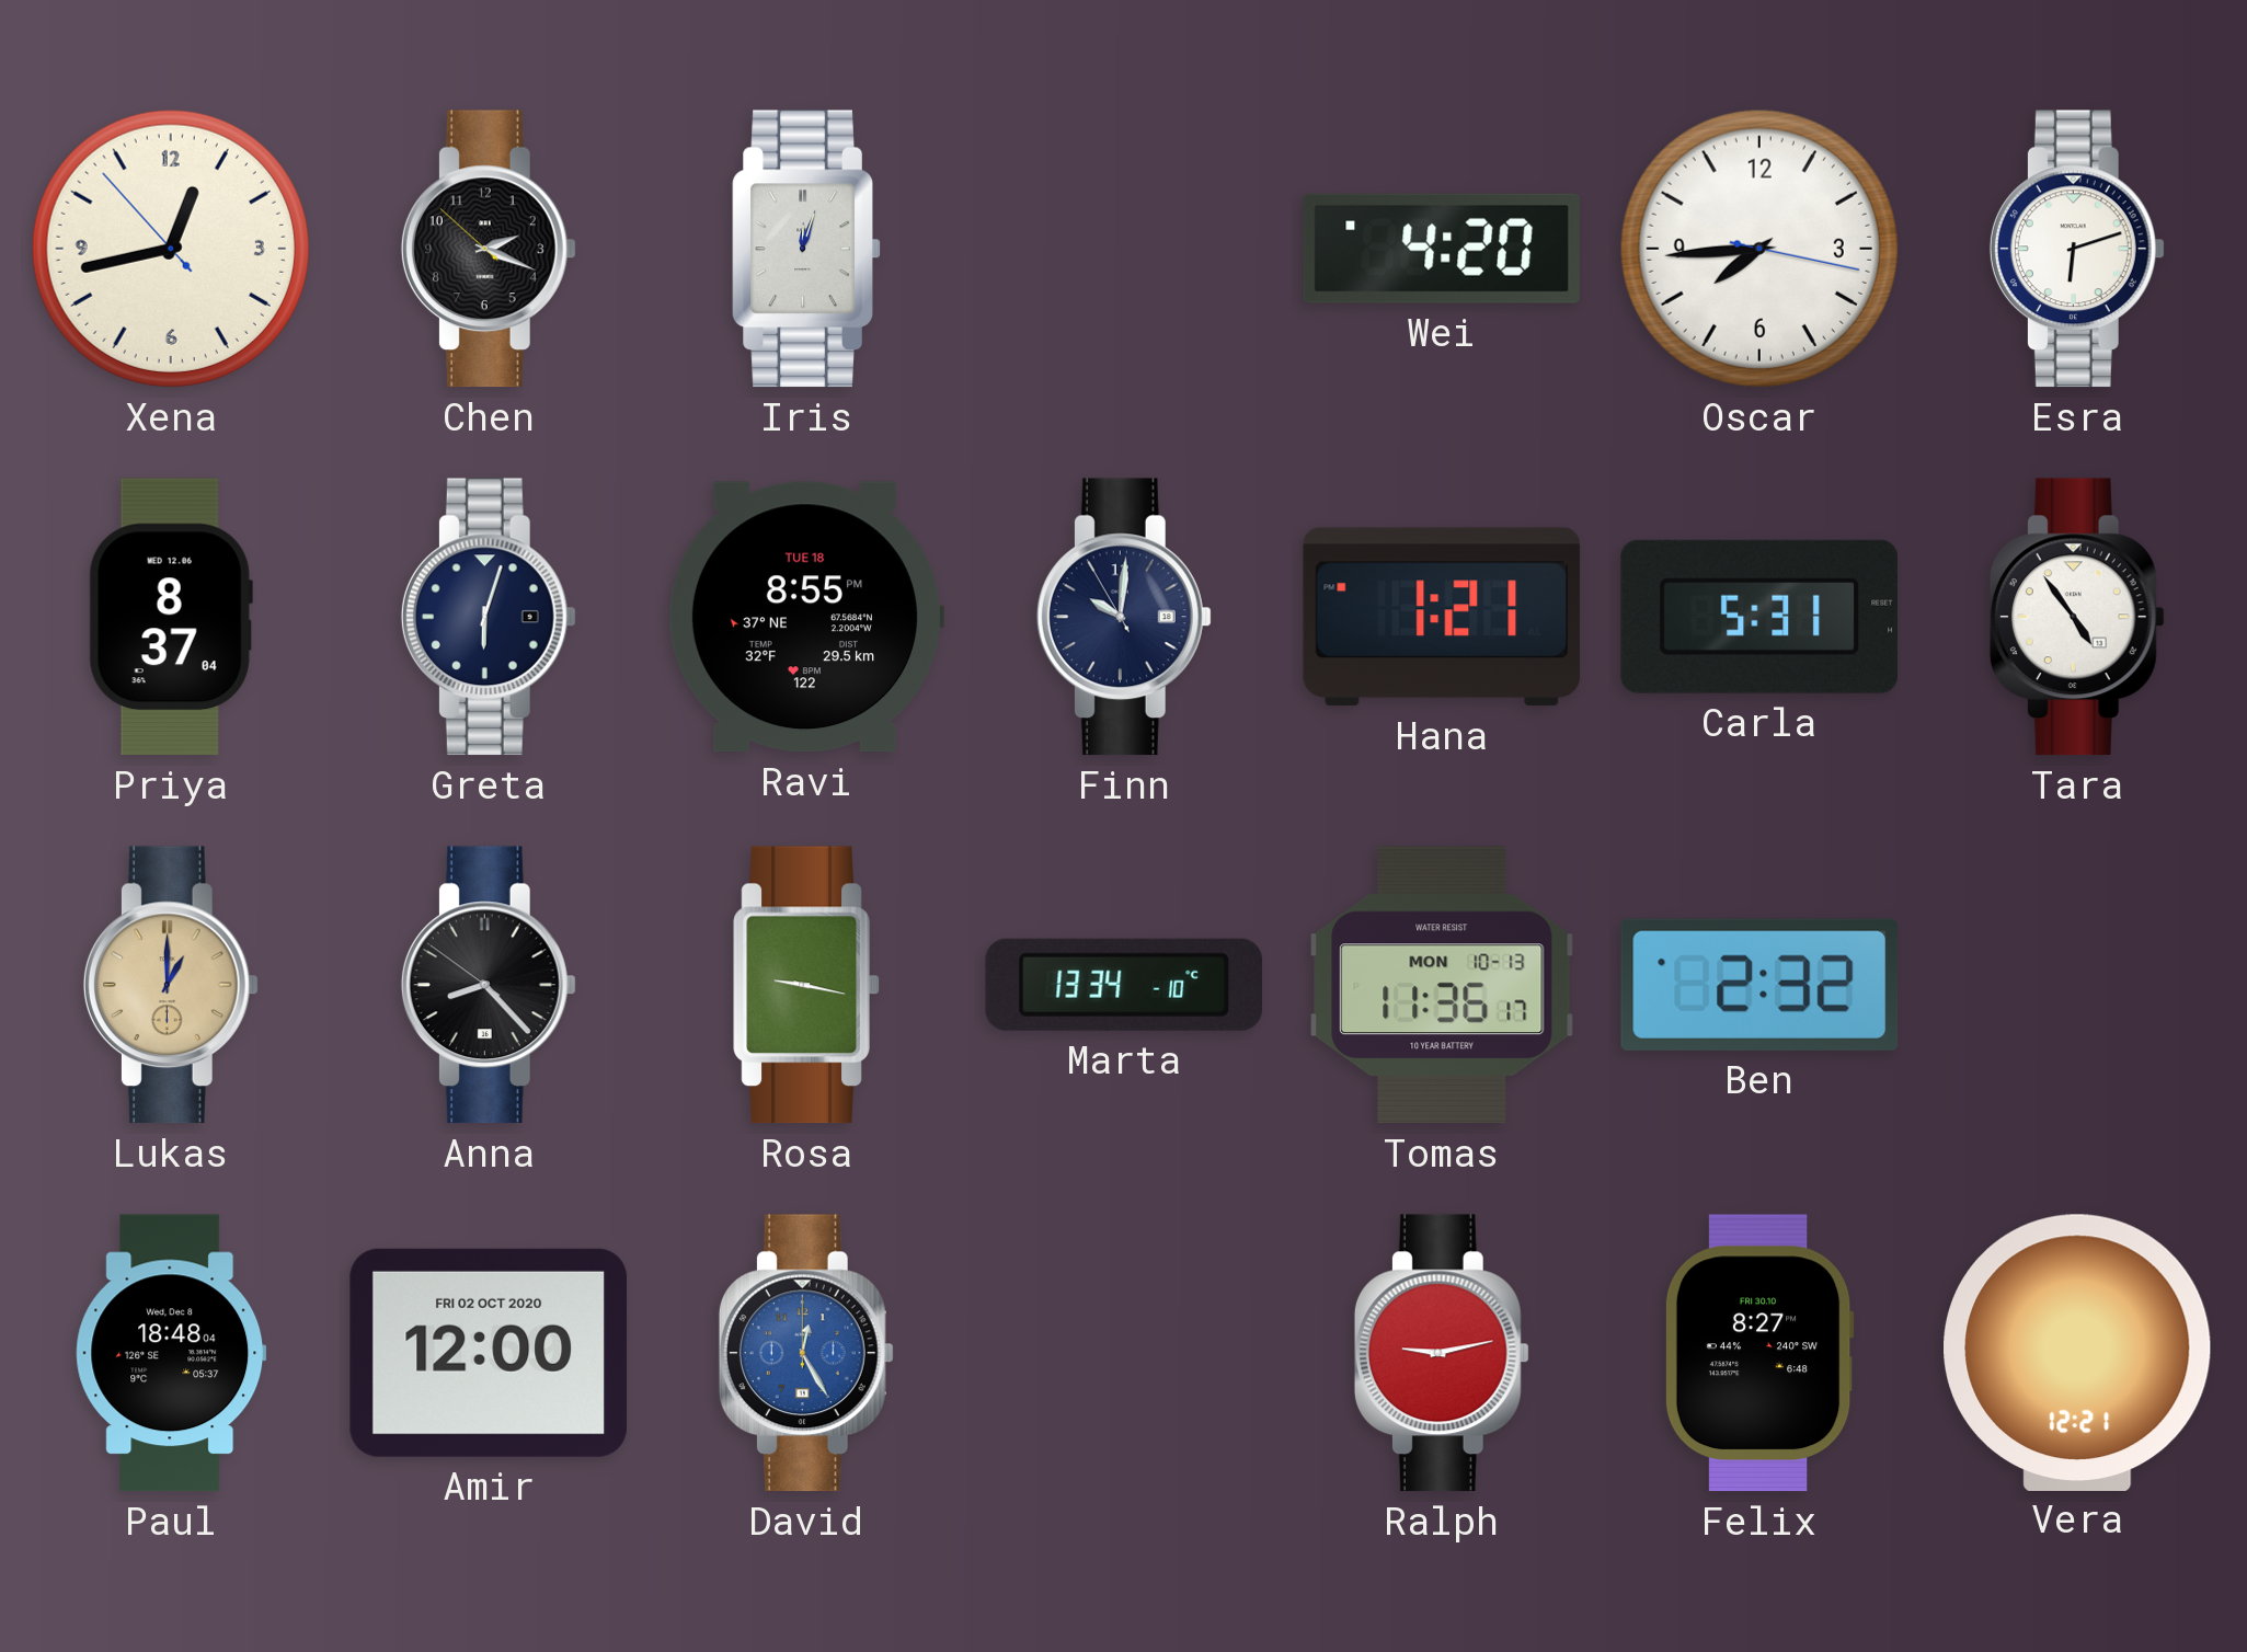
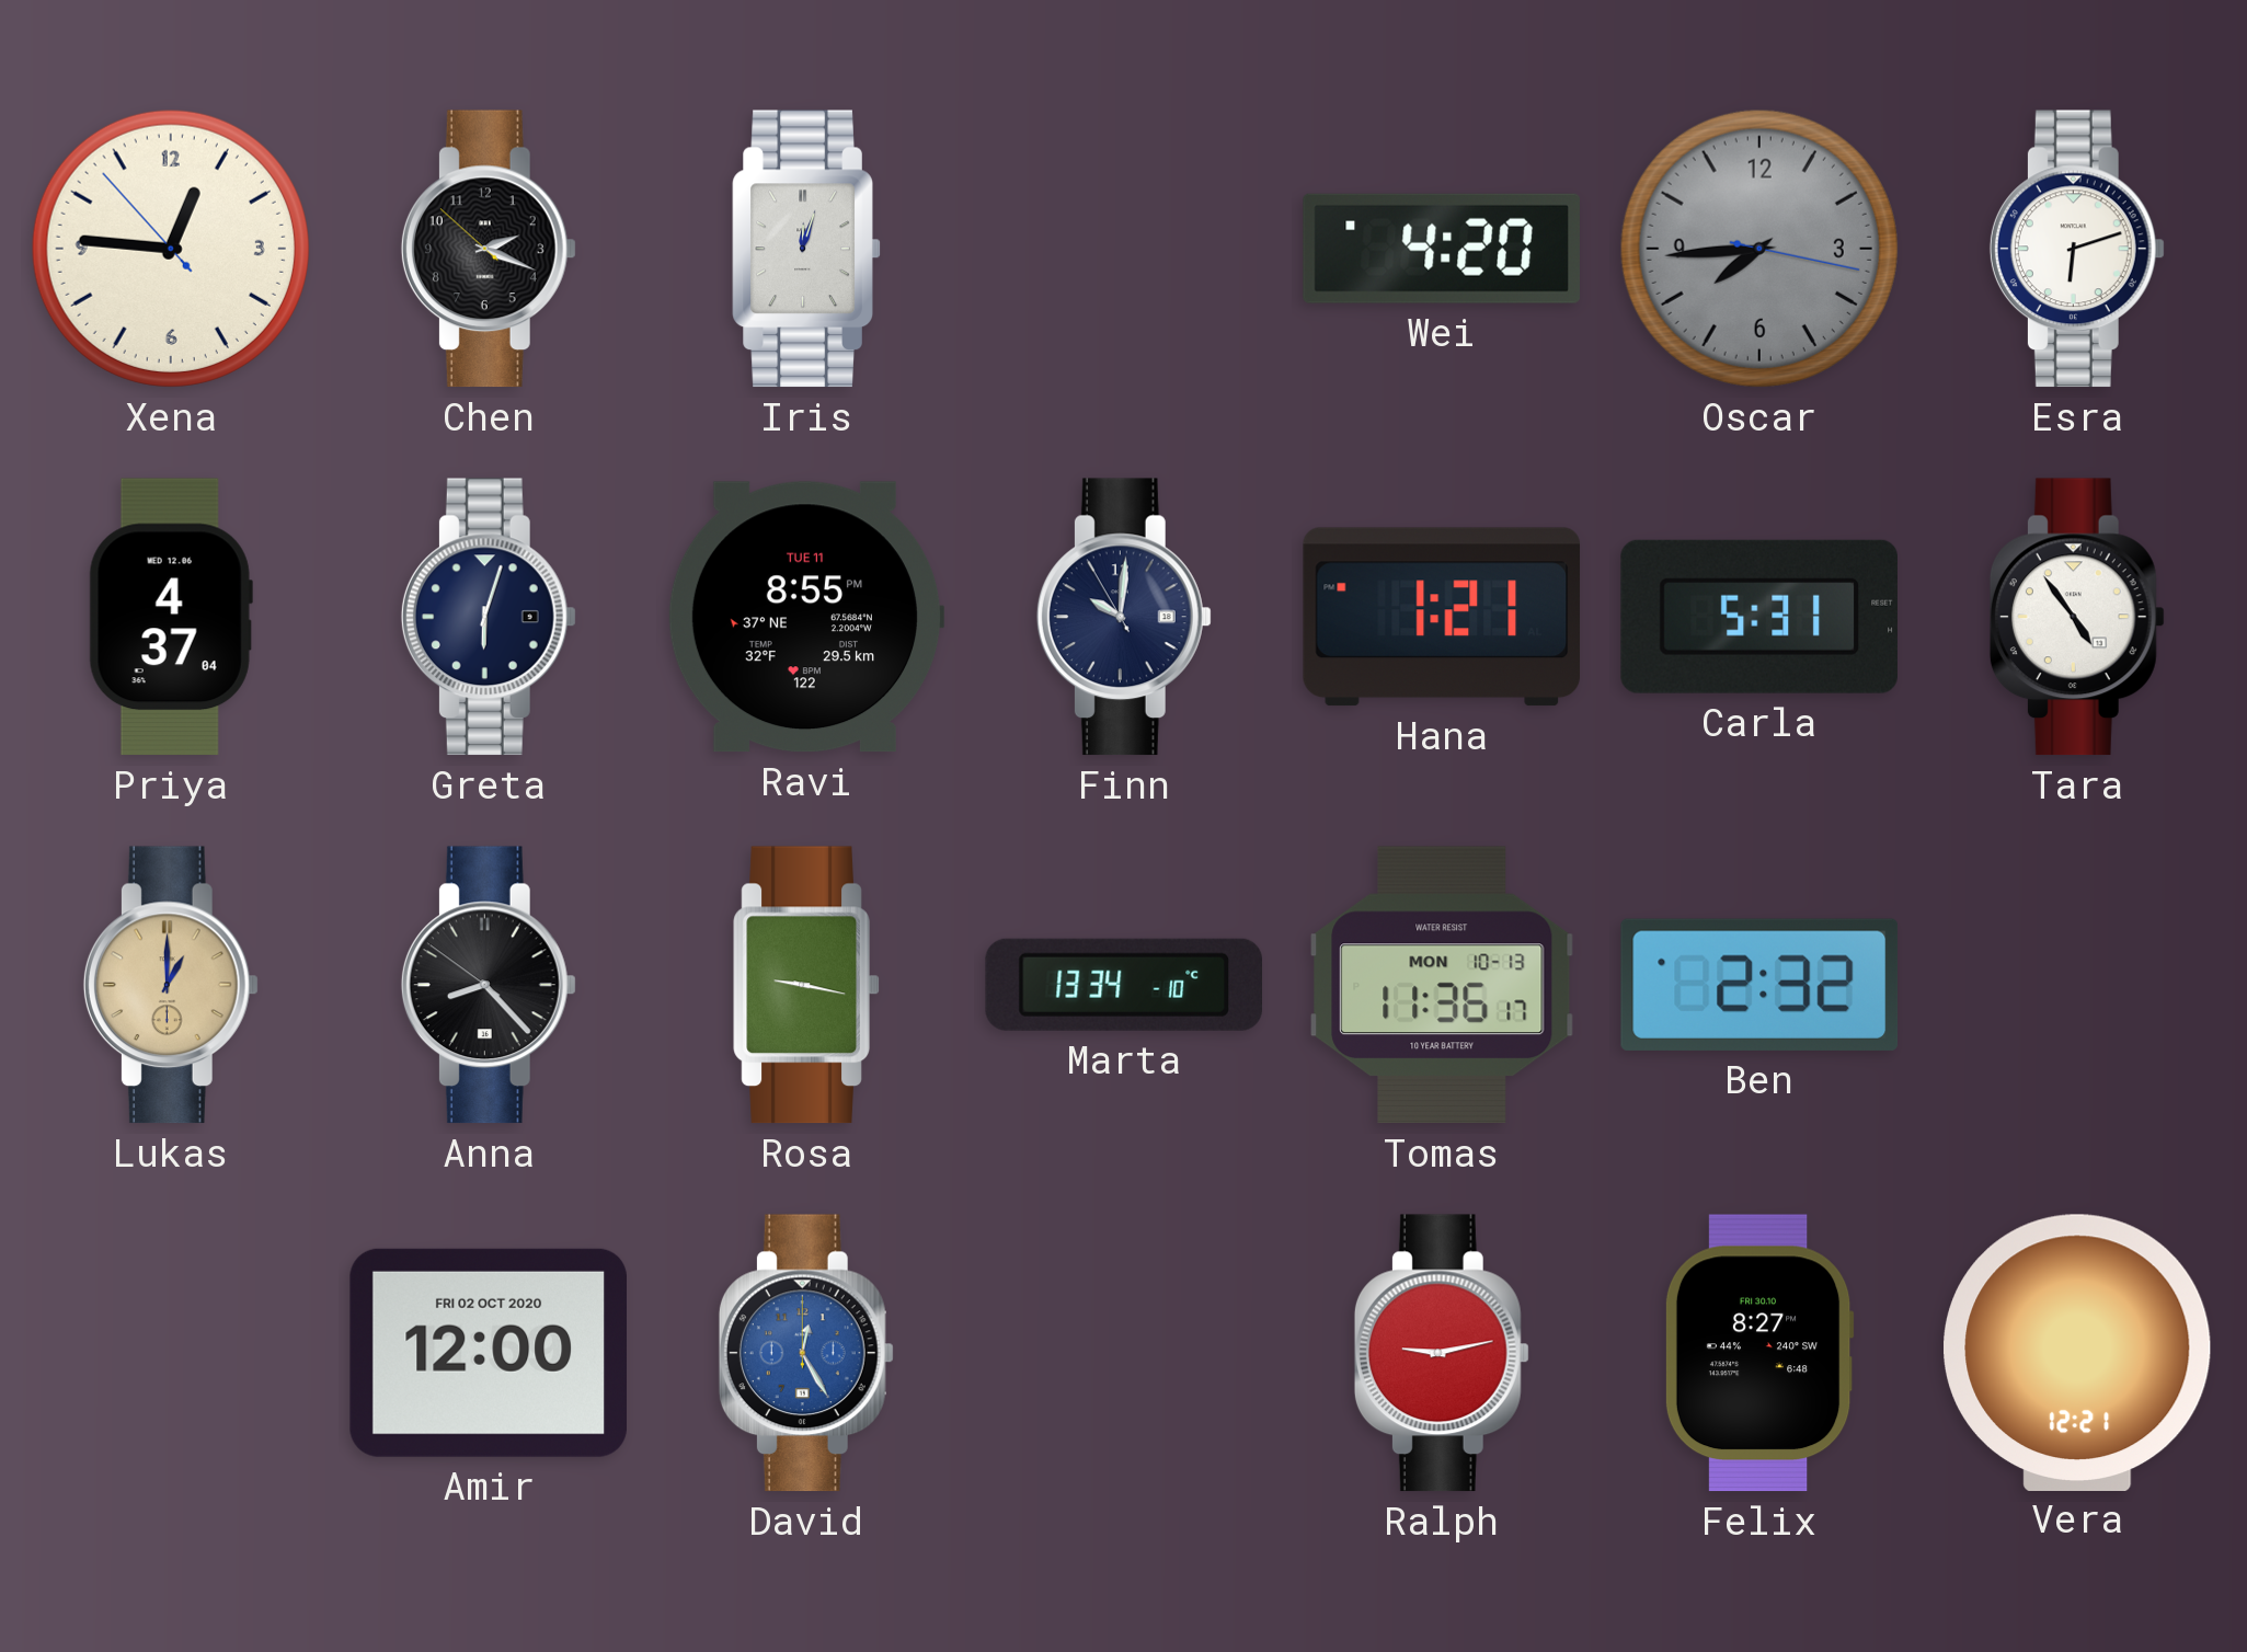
Xena: 12:42 -> 12:45
Oscar dial: white -> grey
Priya: 8:37 -> 4:37
Ravi date: TUE 18 -> TUE 11
Paul: 18:48 -> none
